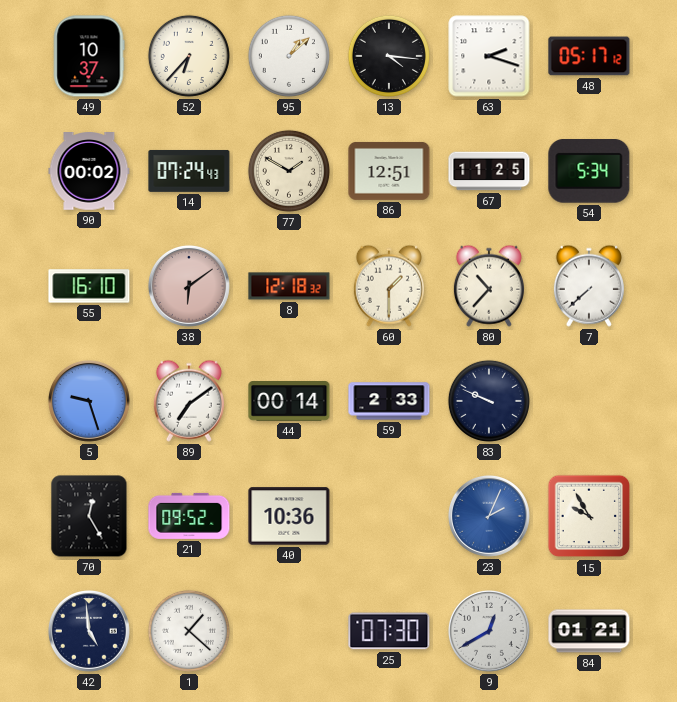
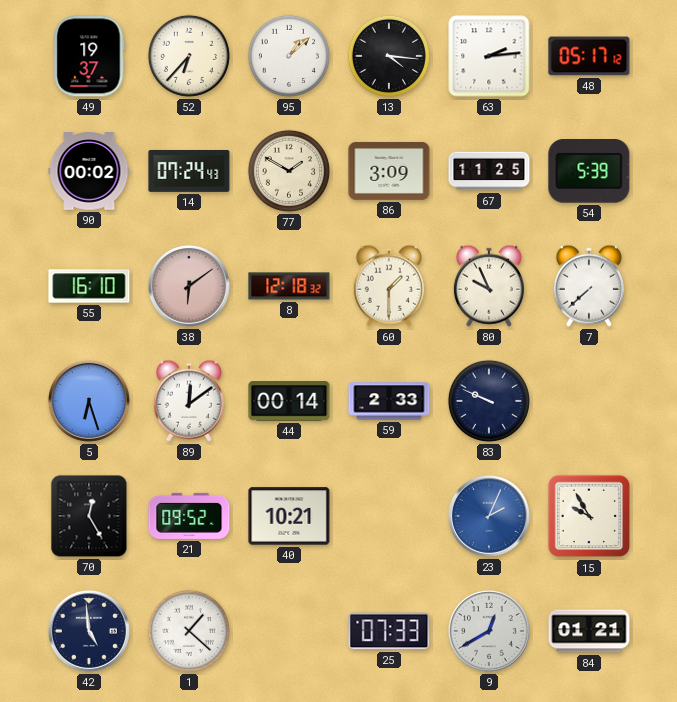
49: 10:37 -> 19:37
63: 2:18 -> 2:14
86: 12:51 -> 3:09
54: 5:34 -> 5:39
80: 10:37 -> 9:56
5: 9:27 -> 6:27
89: 7:09 -> 12:09
40: 10:36 -> 10:21
25: 07:30 -> 07:33
